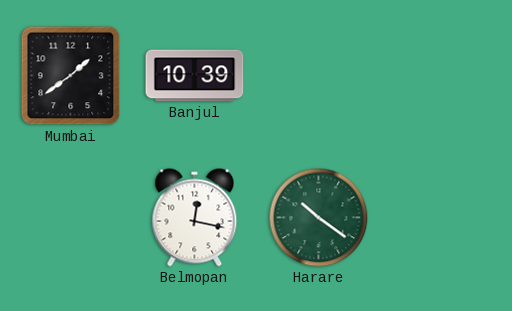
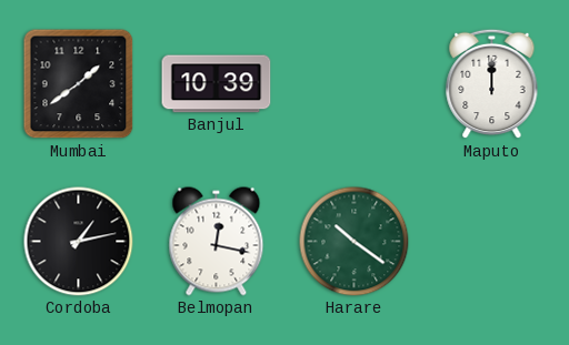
Maputo: none -> 12:00
Cordoba: none -> 1:13
